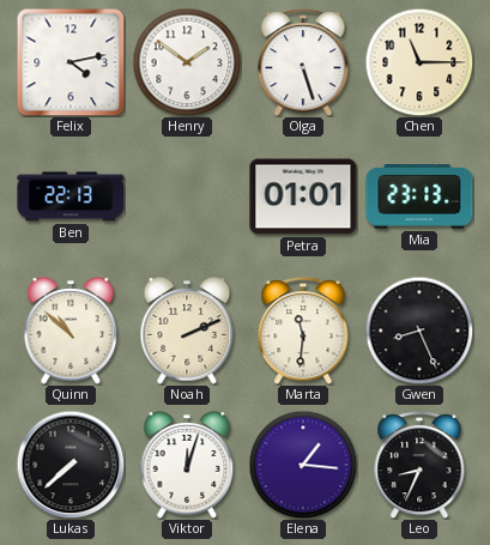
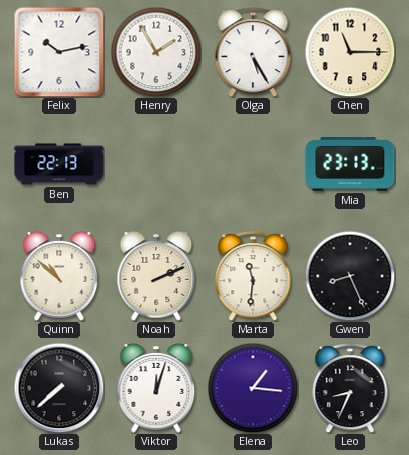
Felix: 4:13 -> 10:13
Henry: 1:51 -> 1:55
Olga: 5:27 -> 5:25
Petra: 01:01 -> none
